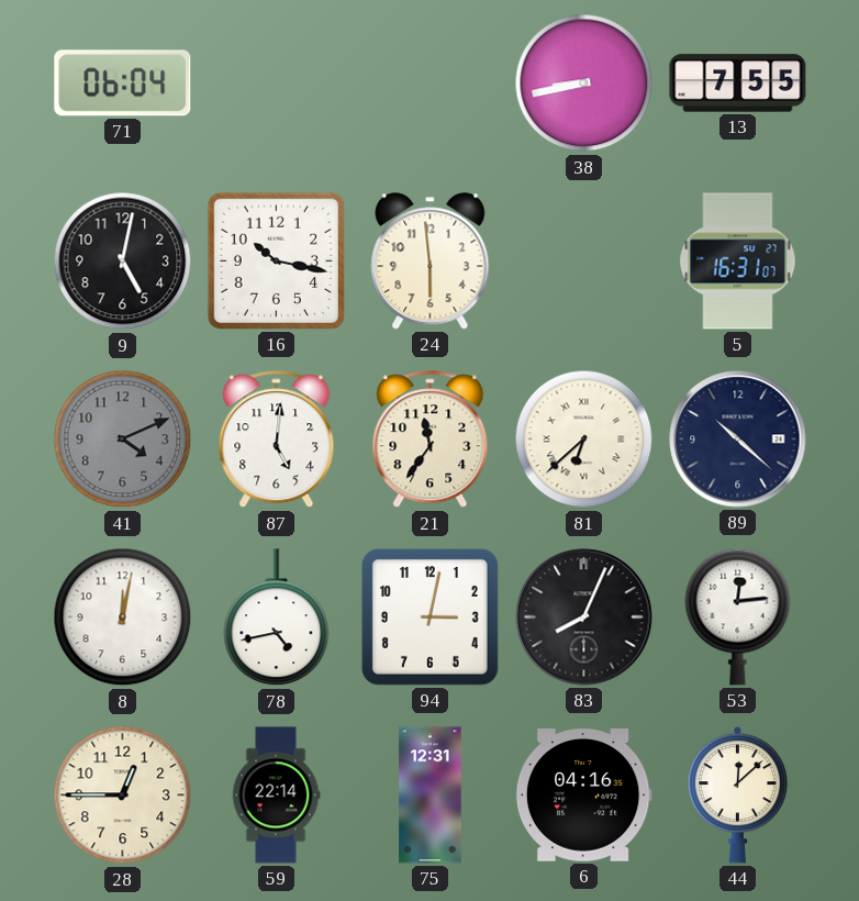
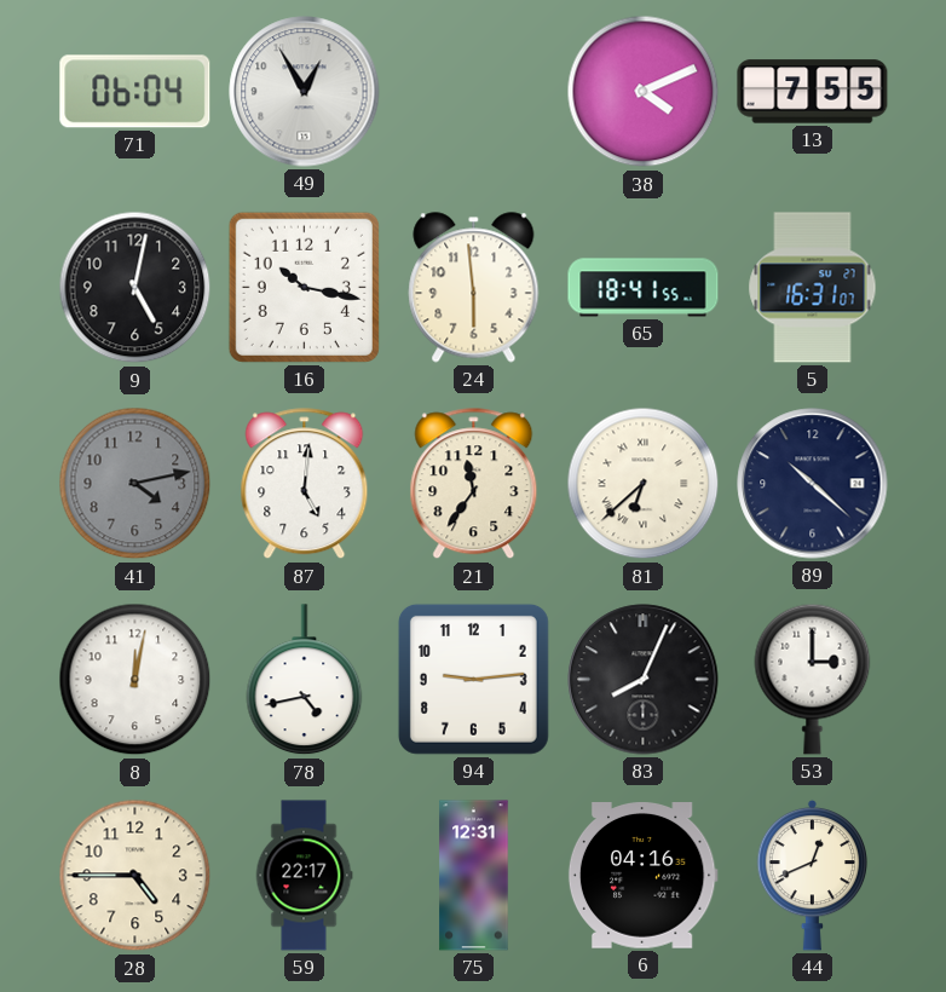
49: none -> 12:55
38: 8:43 -> 4:11
65: none -> 18:41
41: 4:11 -> 4:13
94: 3:02 -> 9:14
53: 12:14 -> 3:00
28: 12:45 -> 4:45
59: 22:14 -> 22:17
44: 12:08 -> 12:41
